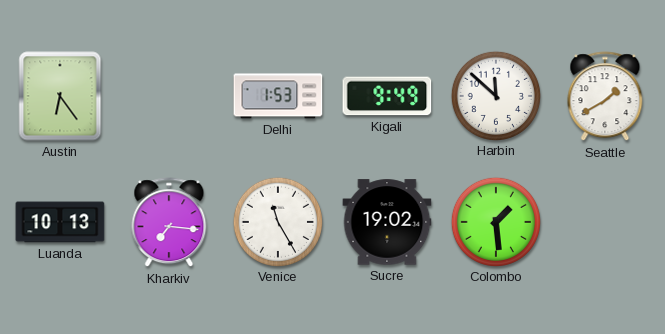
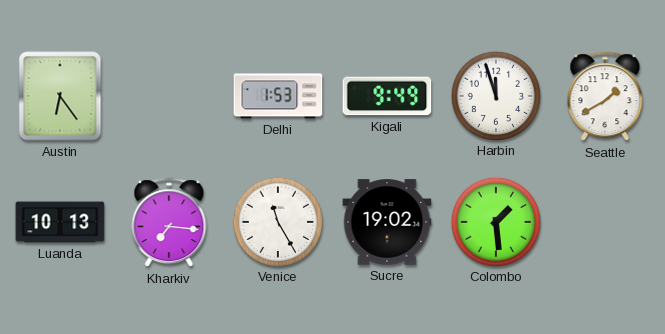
Harbin: 11:52 -> 11:57
